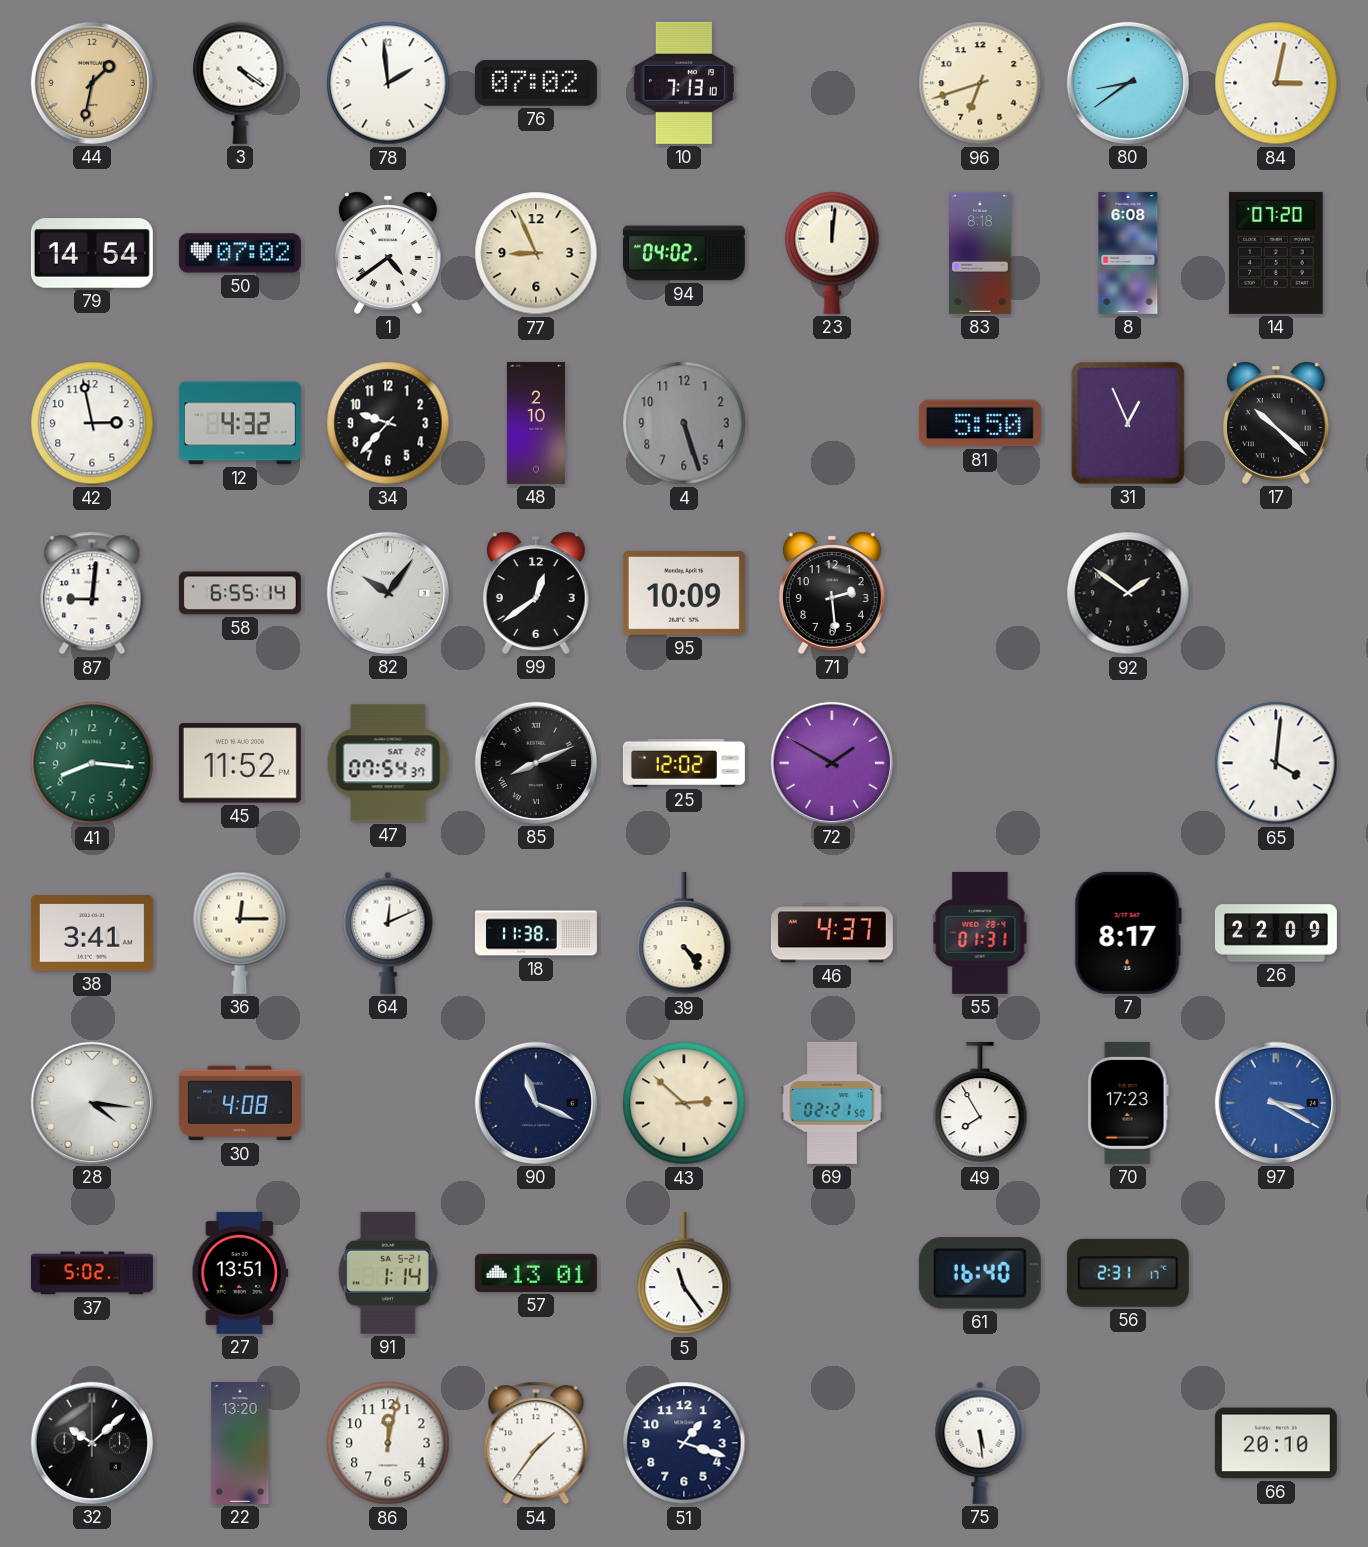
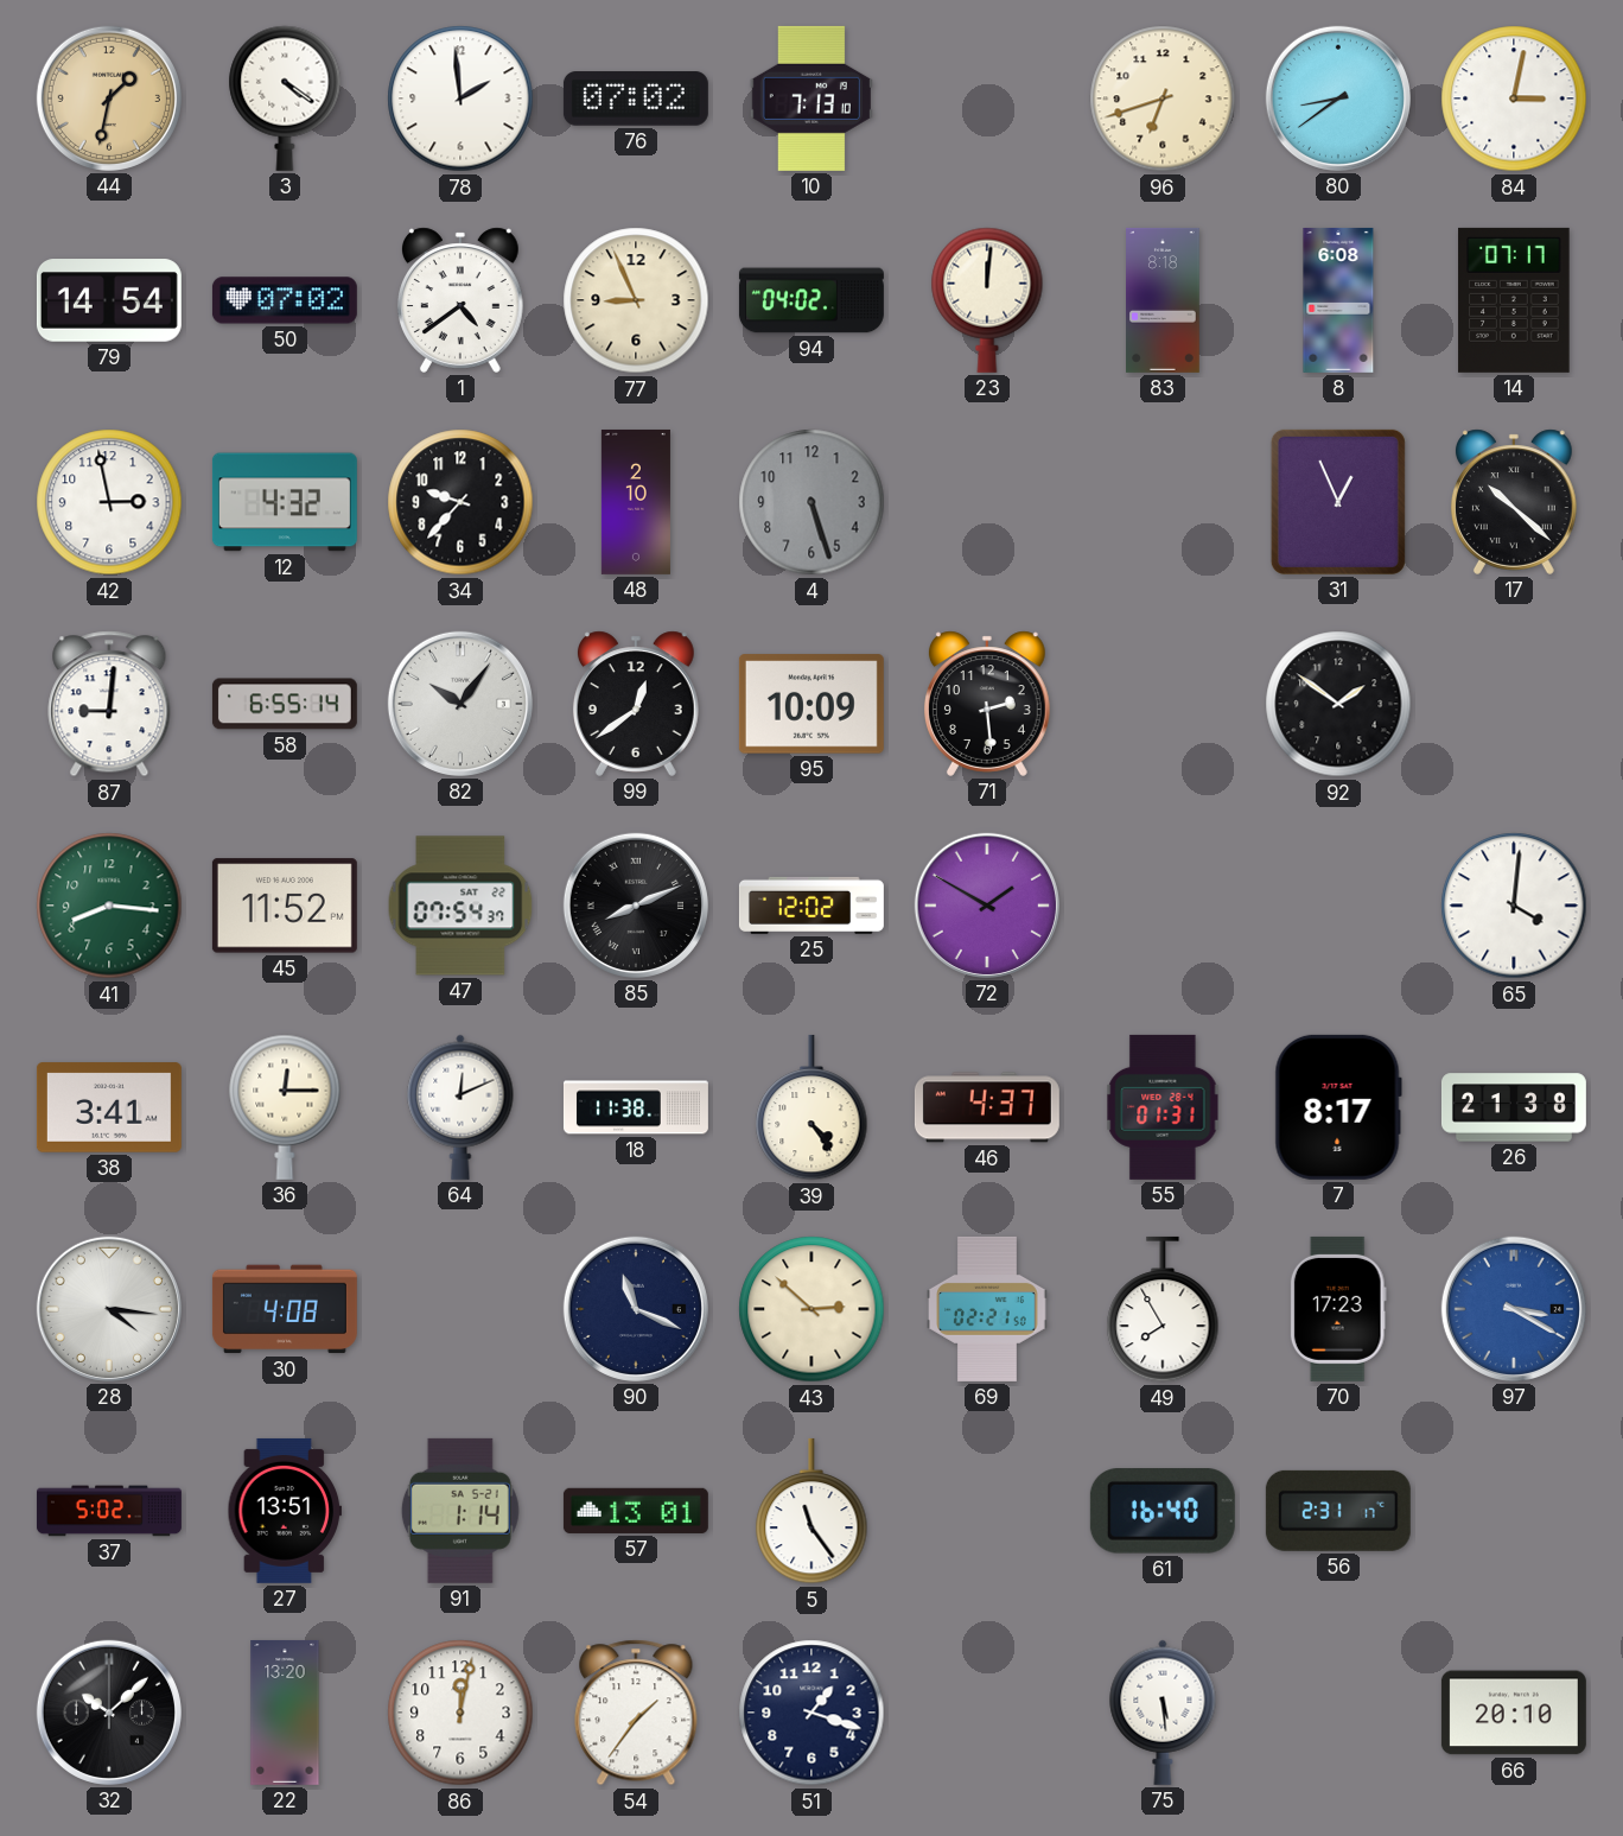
14: 07:20 -> 07:17
81: 5:50 -> none
26: 22:09 -> 21:38
